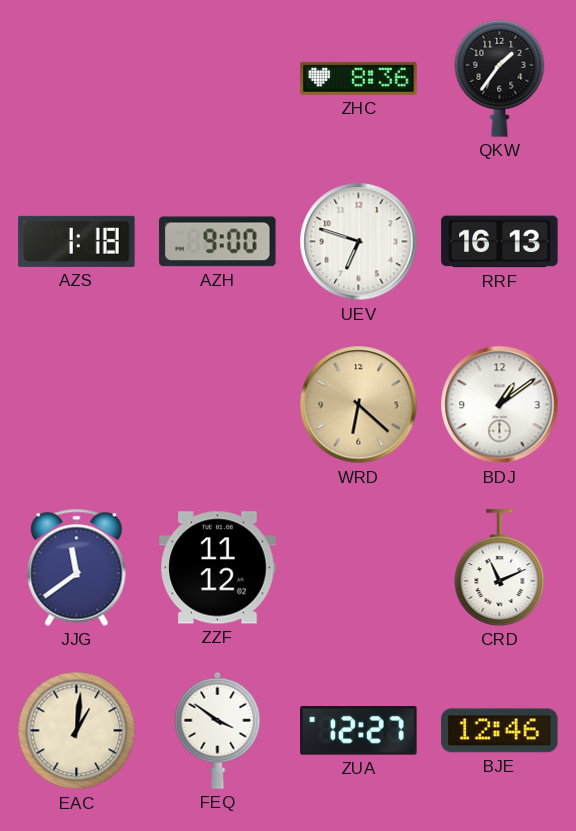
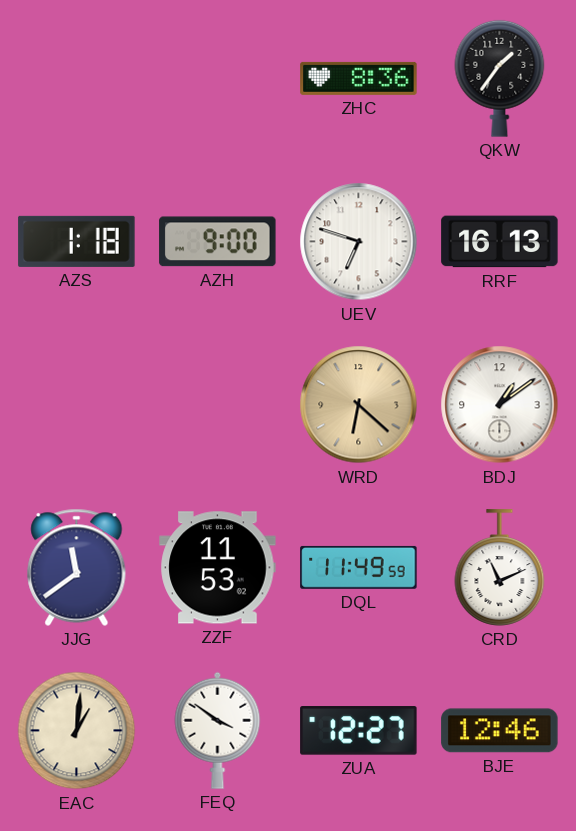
ZZF: 11:12 -> 11:53
DQL: none -> 11:49
